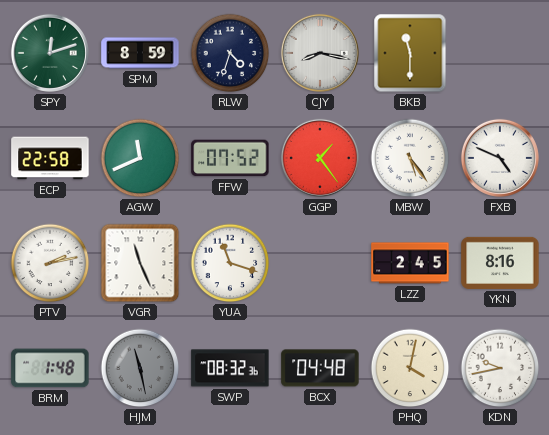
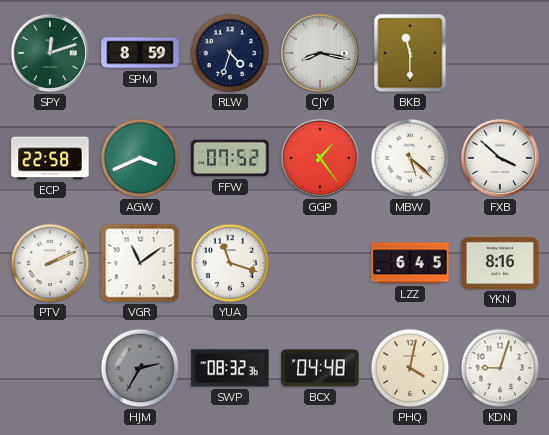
AGW: 11:41 -> 3:41
MBW: 5:24 -> 5:22
FXB: 4:49 -> 3:52
PTV: 2:13 -> 2:11
VGR: 11:26 -> 11:09
LZZ: 2:45 -> 6:45
BRM: 1:48 -> none
HJM: 11:28 -> 2:35
KDN: 9:43 -> 9:03
